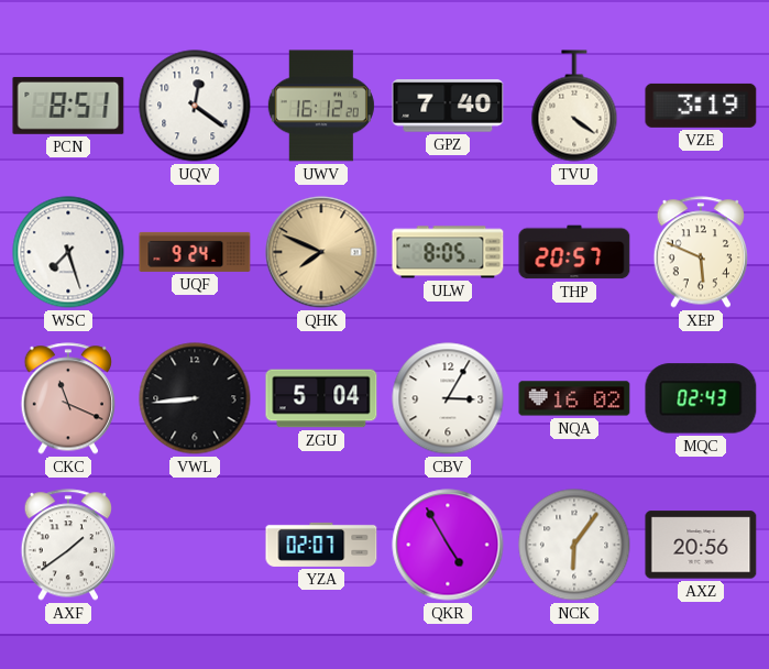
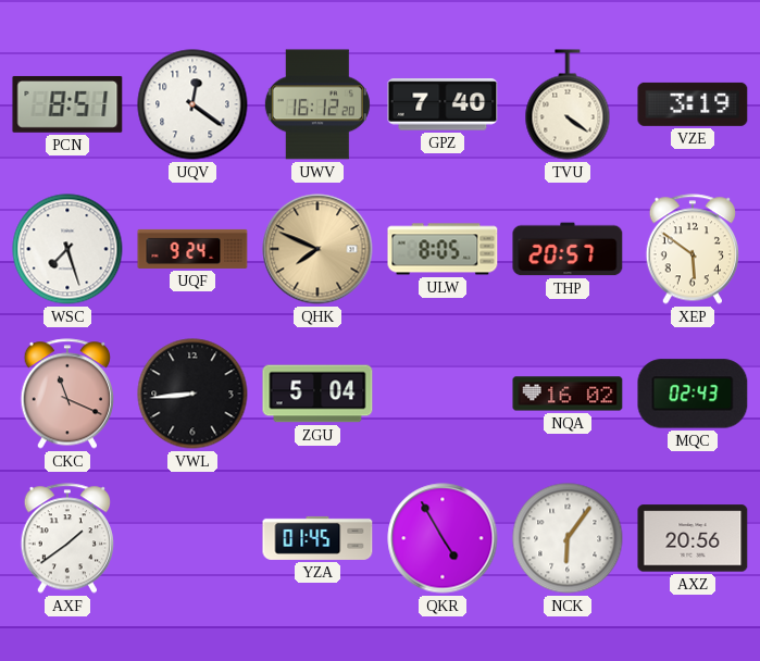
XEP: 5:49 -> 5:51
CBV: 3:05 -> none
YZA: 02:07 -> 01:45
